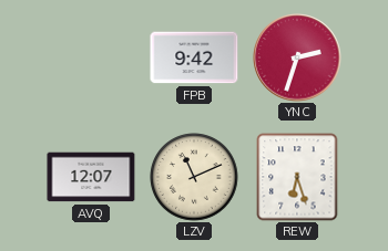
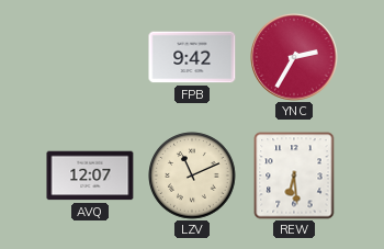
YNC: 2:33 -> 2:35
REW: 6:27 -> 6:29
